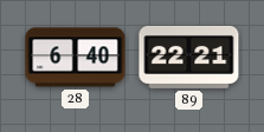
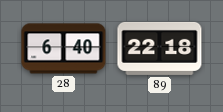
89: 22:21 -> 22:18
